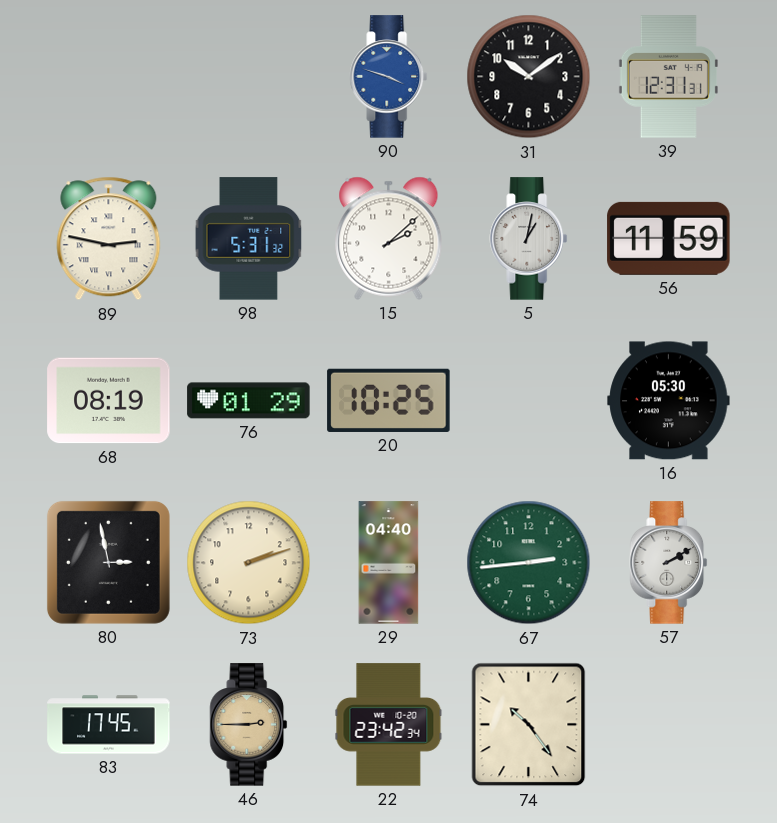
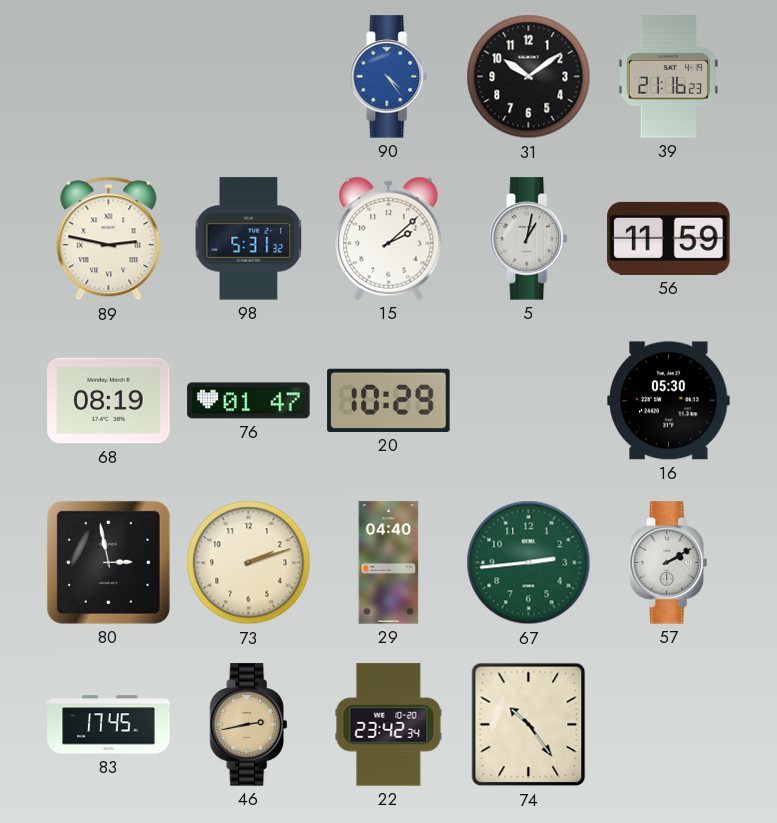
90: 3:48 -> 4:24
39: 12:31 -> 21:16
76: 01:29 -> 01:47
20: 10:25 -> 10:29
46: 2:45 -> 2:43
